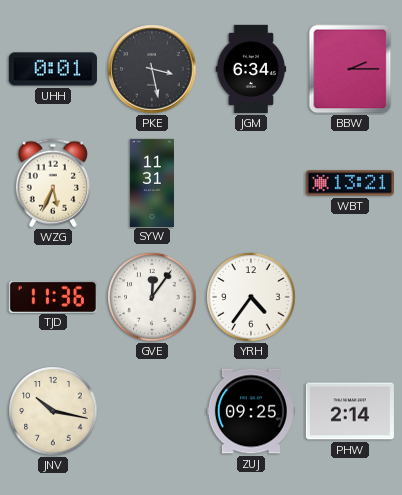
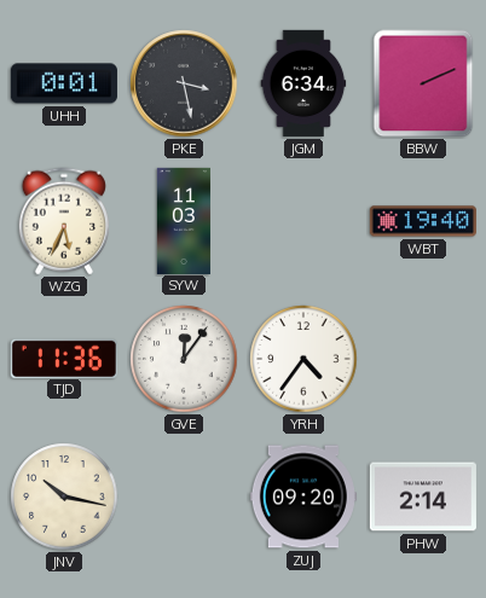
BBW: 2:15 -> 2:11
SYW: 11:31 -> 11:03
WBT: 13:21 -> 19:40
ZUJ: 09:25 -> 09:20
